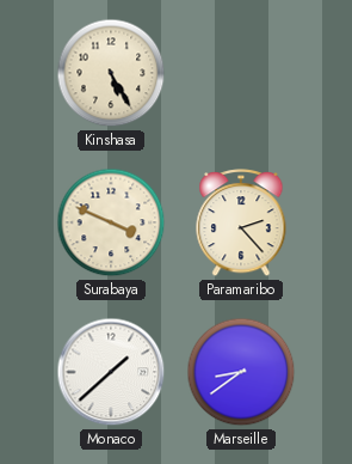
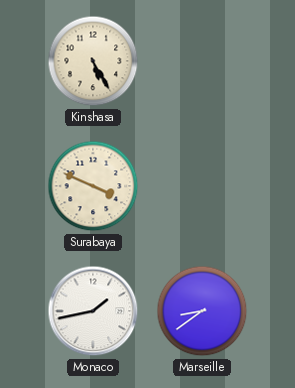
Paramaribo: 2:23 -> none
Monaco: 1:38 -> 1:43
